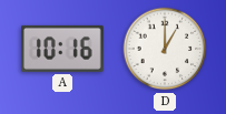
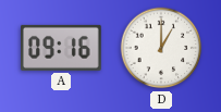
A: 10:16 -> 09:16
